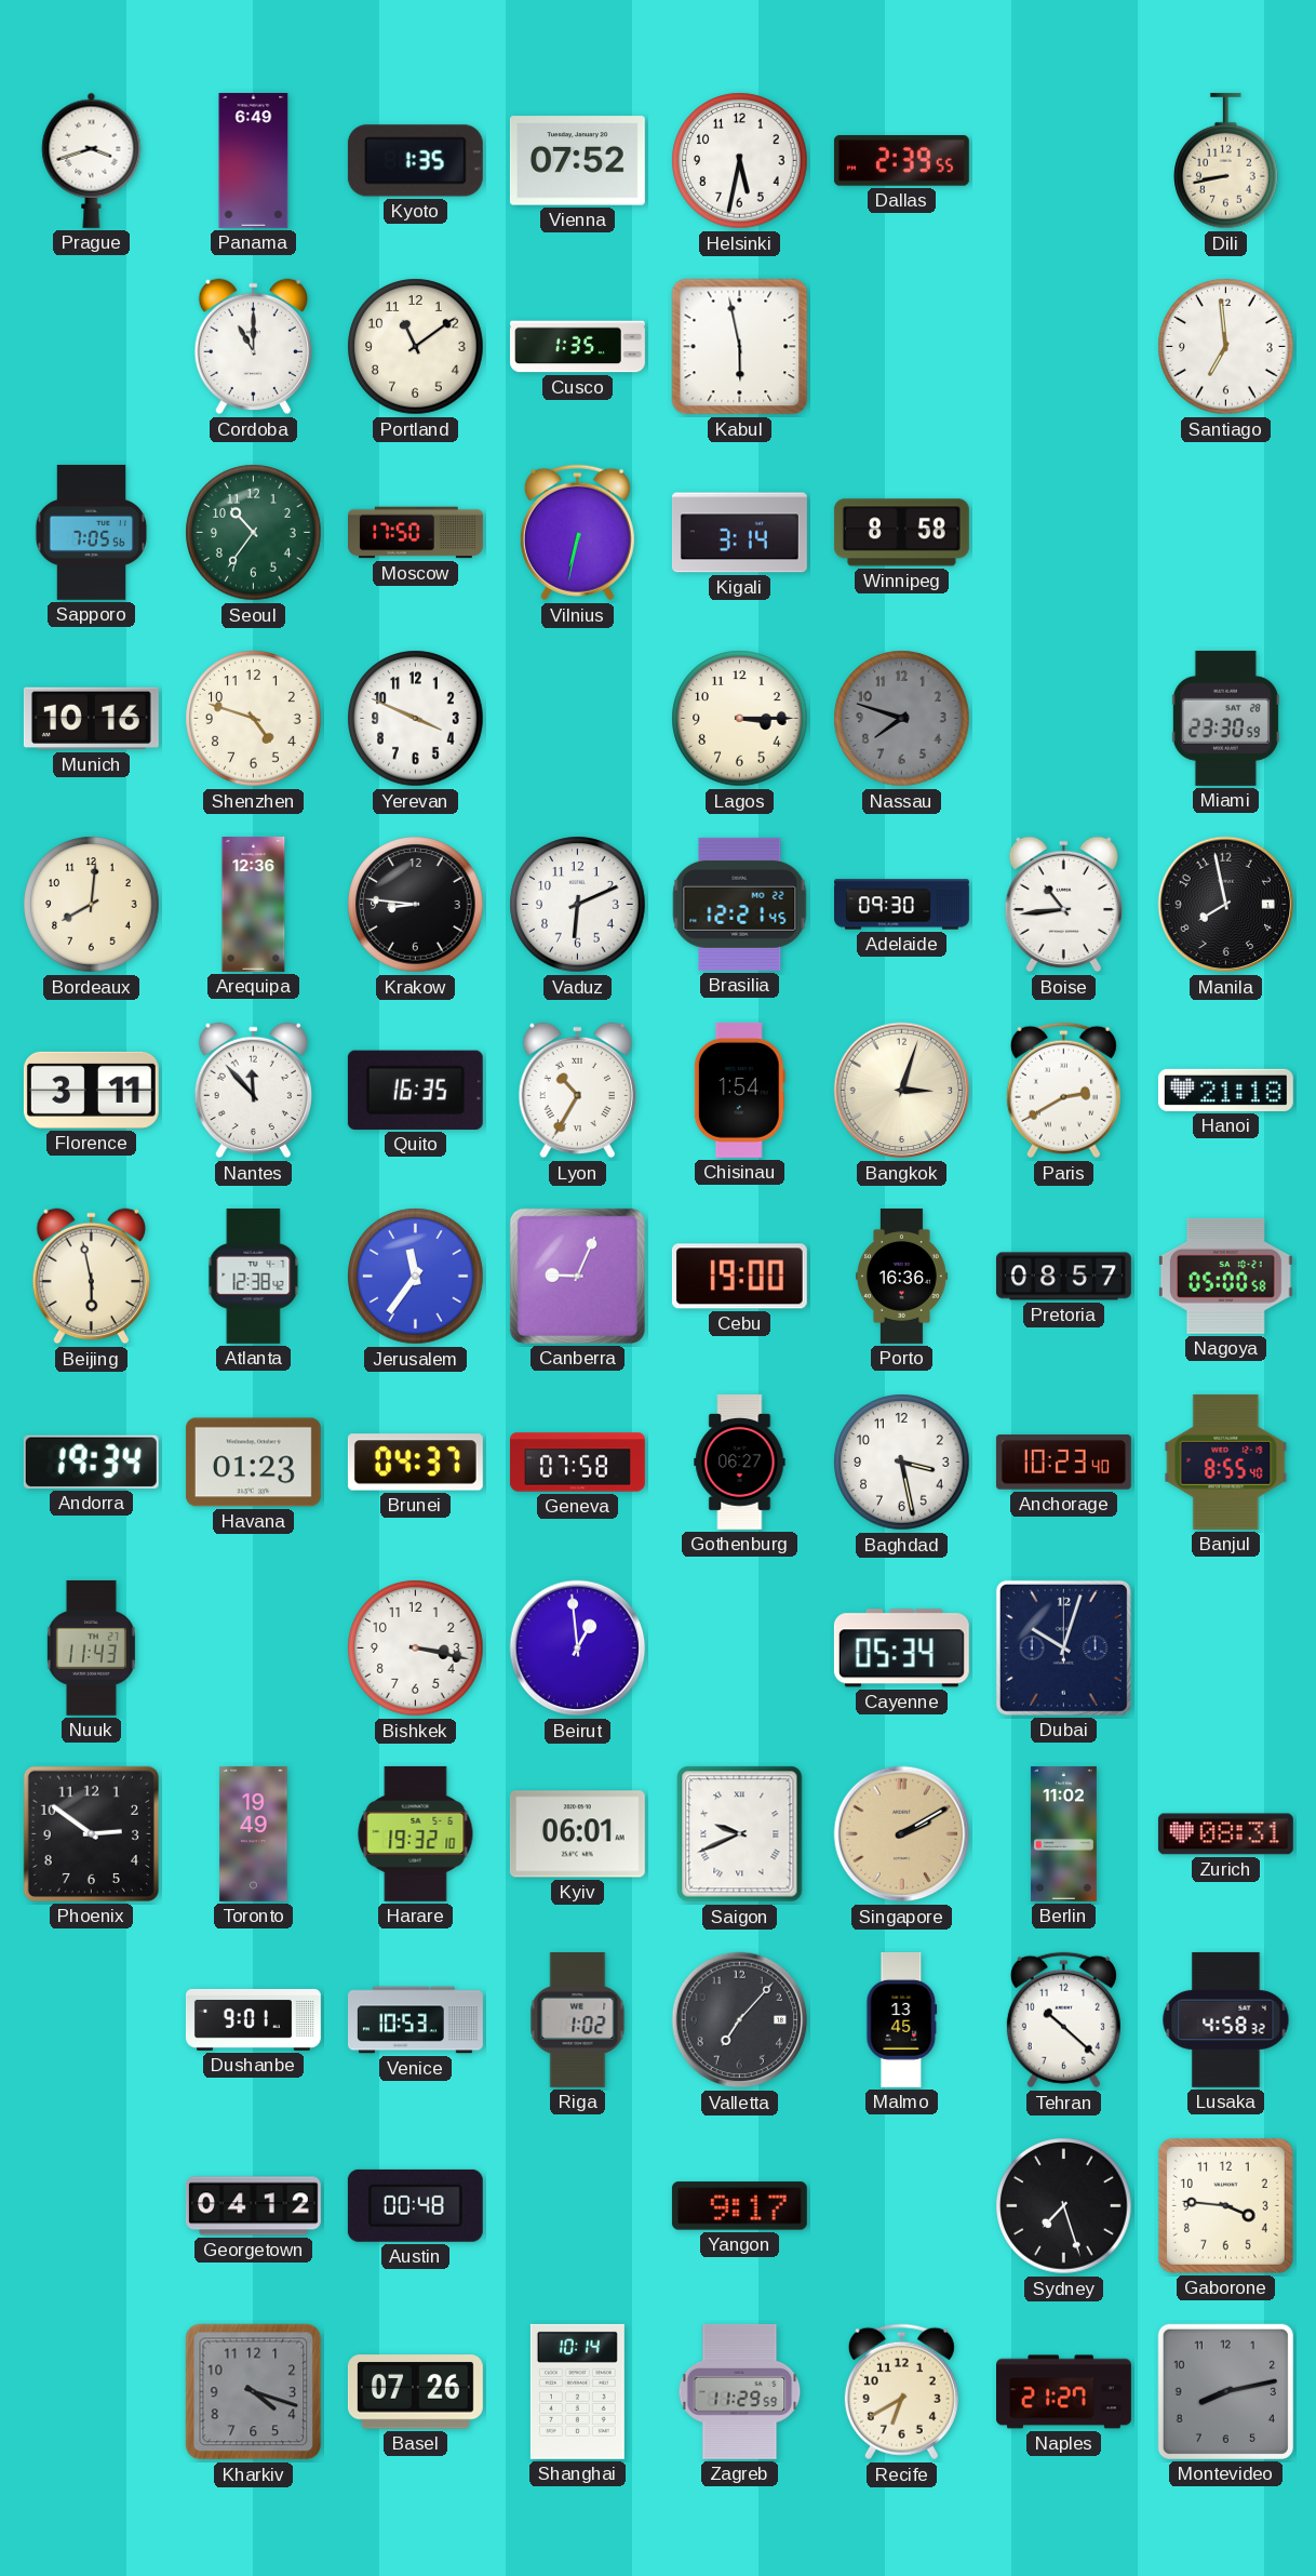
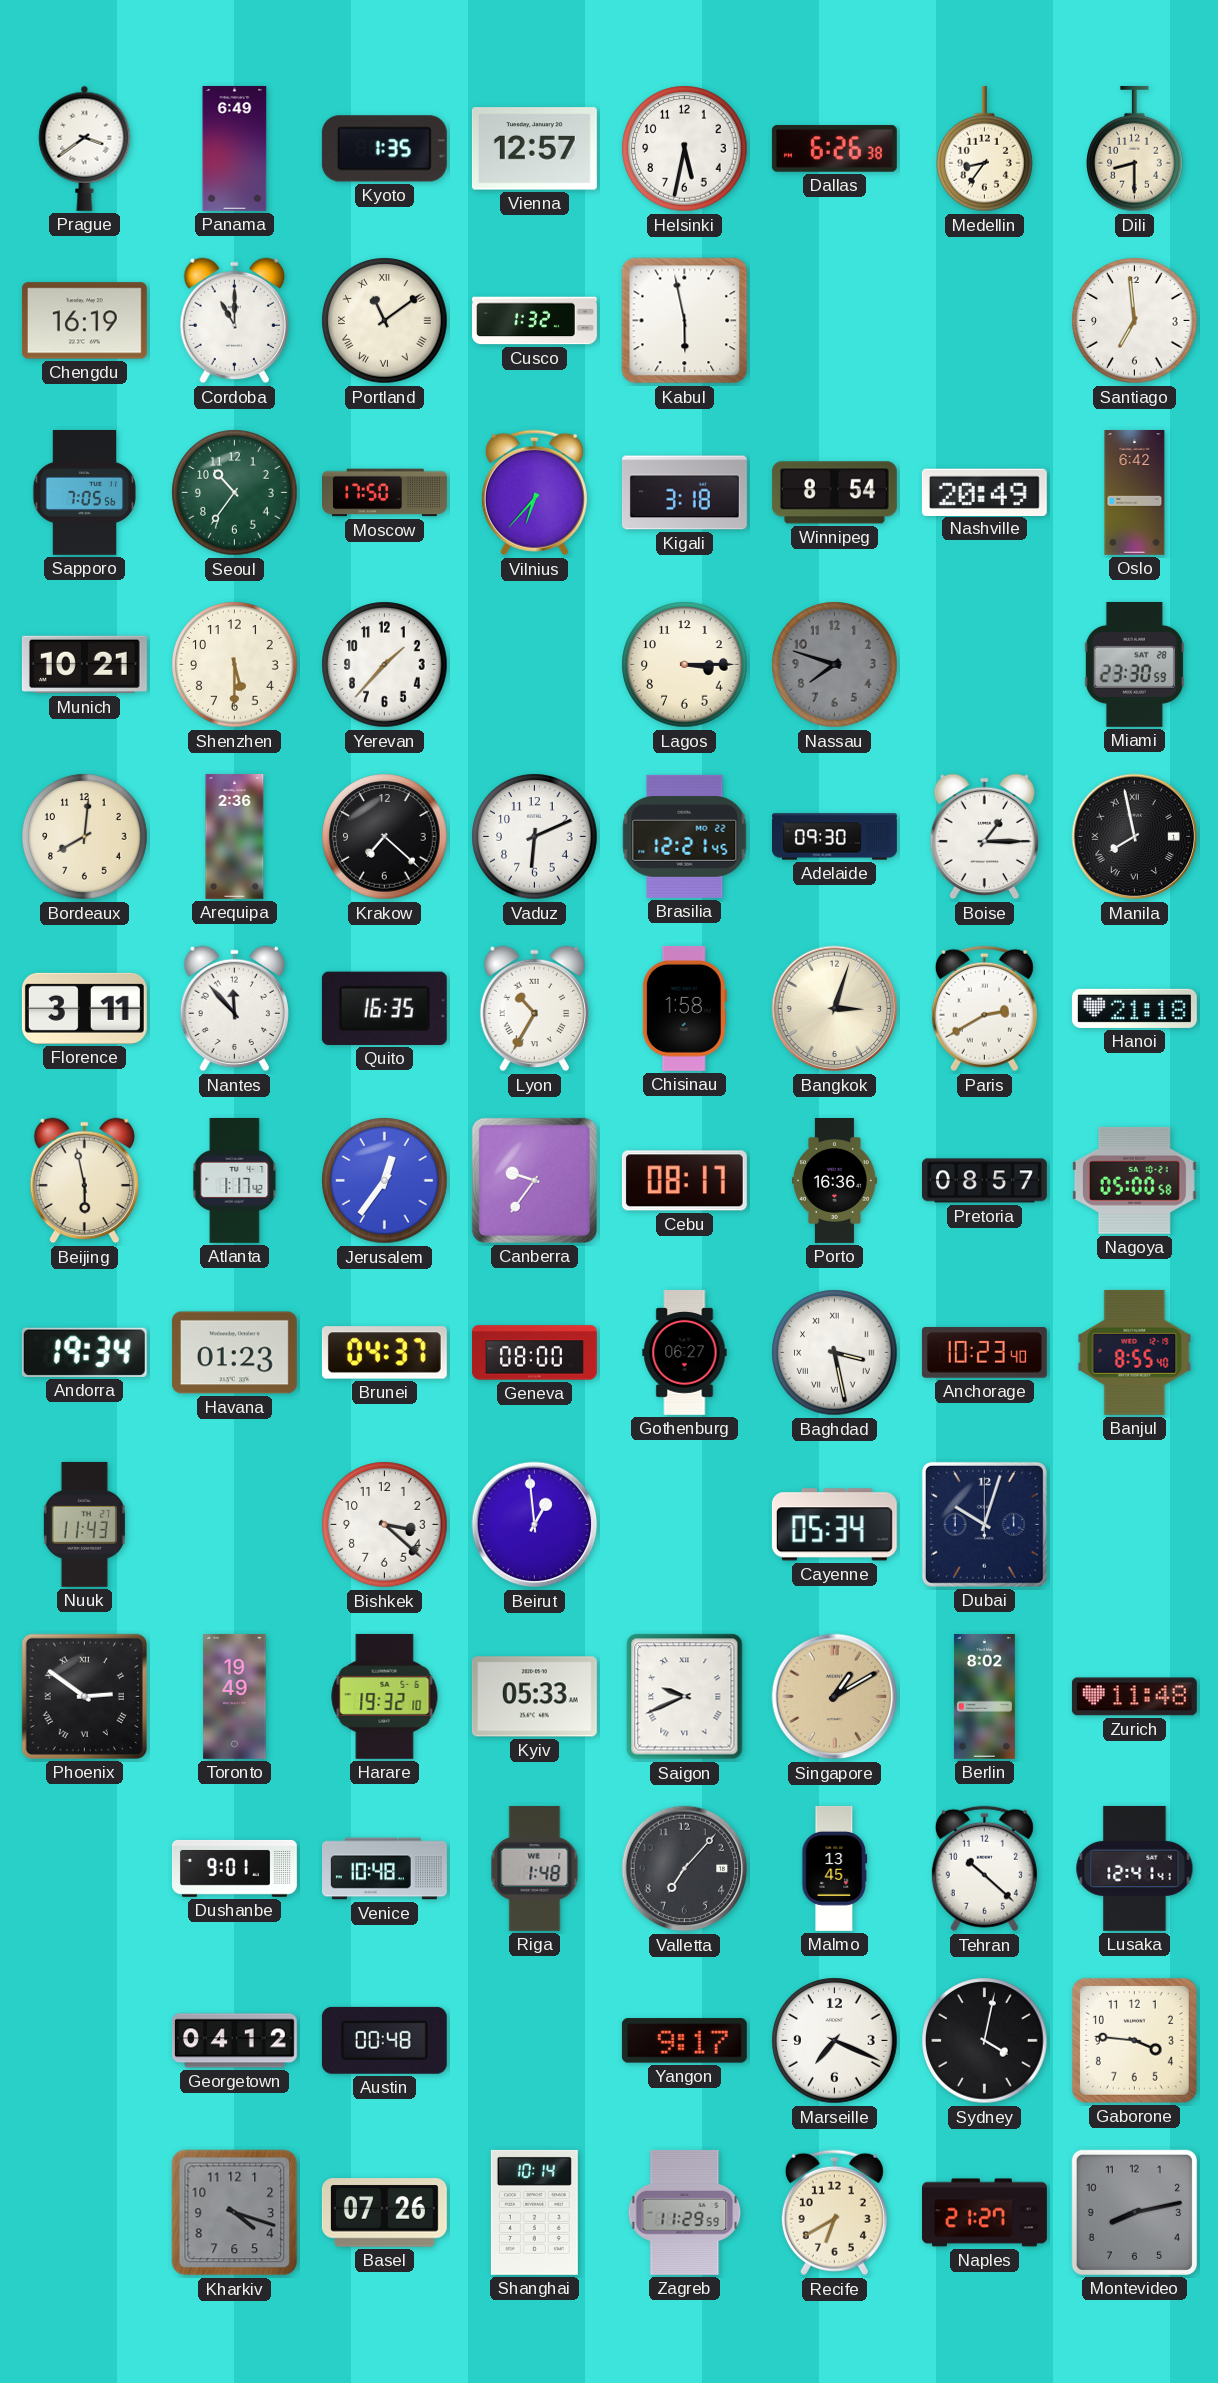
Prague: 3:42 -> 3:39
Vienna: 07:52 -> 12:57
Dallas: 2:39 -> 6:26
Medellin: none -> 8:36
Dili: 8:43 -> 8:30
Chengdu: none -> 16:19
Portland numerals: Arabic -> Roman
Cusco: 1:35 -> 1:32
Vilnius: 6:32 -> 6:37
Kigali: 3:14 -> 3:18
Winnipeg: 8:58 -> 8:54
Nashville: none -> 20:49
Oslo: none -> 6:42
Munich: 10:16 -> 10:21
Shenzhen: 4:48 -> 5:30
Yerevan: 3:49 -> 1:37
Arequipa: 12:36 -> 2:36
Krakow: 8:46 -> 7:22
Boise: 10:44 -> 1:15
Manila numerals: Arabic -> Roman
Chisinau: 1:54 -> 1:58
Atlanta: 12:38 -> 1:17
Jerusalem: 11:36 -> 12:36
Canberra: 9:04 -> 9:36
Cebu: 19:00 -> 08:17
Geneva: 07:58 -> 08:00
Baghdad numerals: Arabic -> Roman
Bishkek: 3:17 -> 3:22
Phoenix numerals: Arabic -> Roman
Kyiv: 06:01 -> 05:33
Singapore: 2:10 -> 1:10
Berlin: 11:02 -> 8:02
Zurich: 08:31 -> 11:48
Venice: 10:53 -> 10:48
Riga: 1:02 -> 1:48
Lusaka: 4:58 -> 12:41
Marseille: none -> 7:19
Sydney: 7:27 -> 4:02
